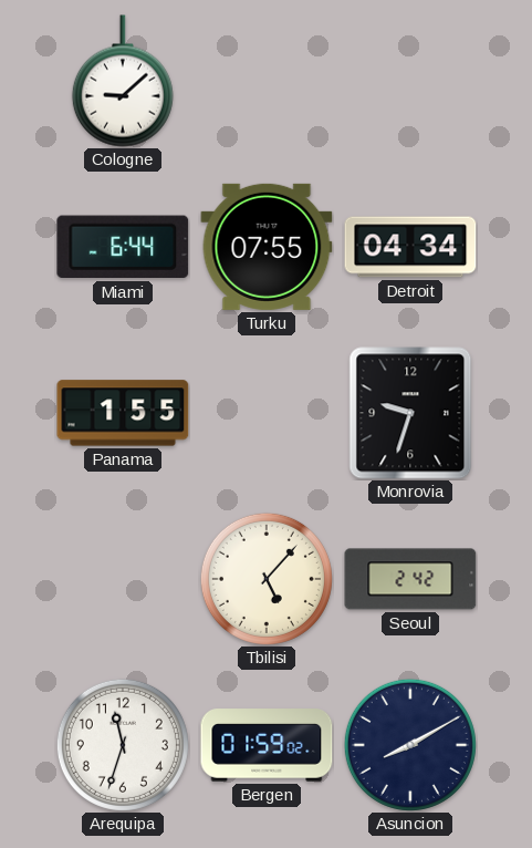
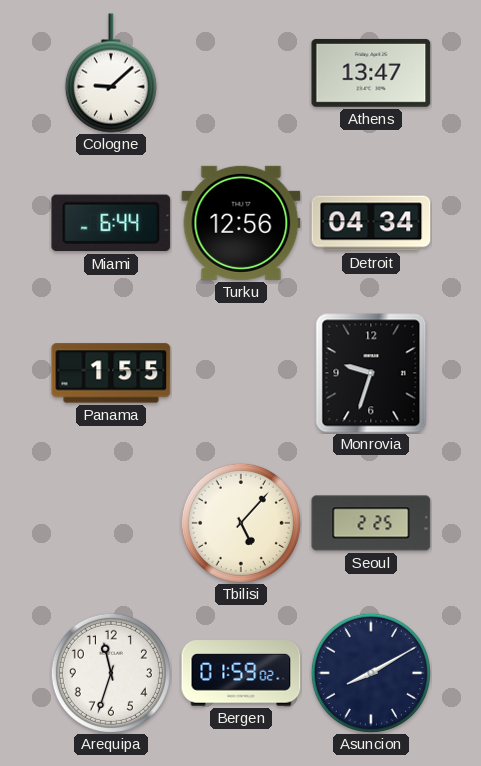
Athens: none -> 13:47
Turku: 07:55 -> 12:56
Seoul: 2:42 -> 2:25
